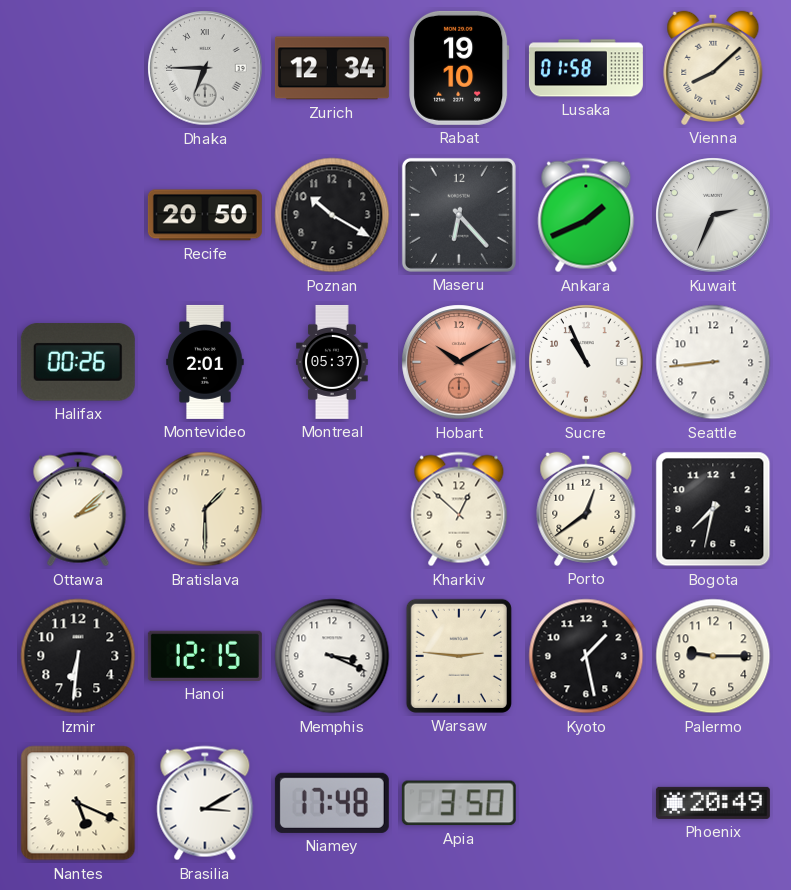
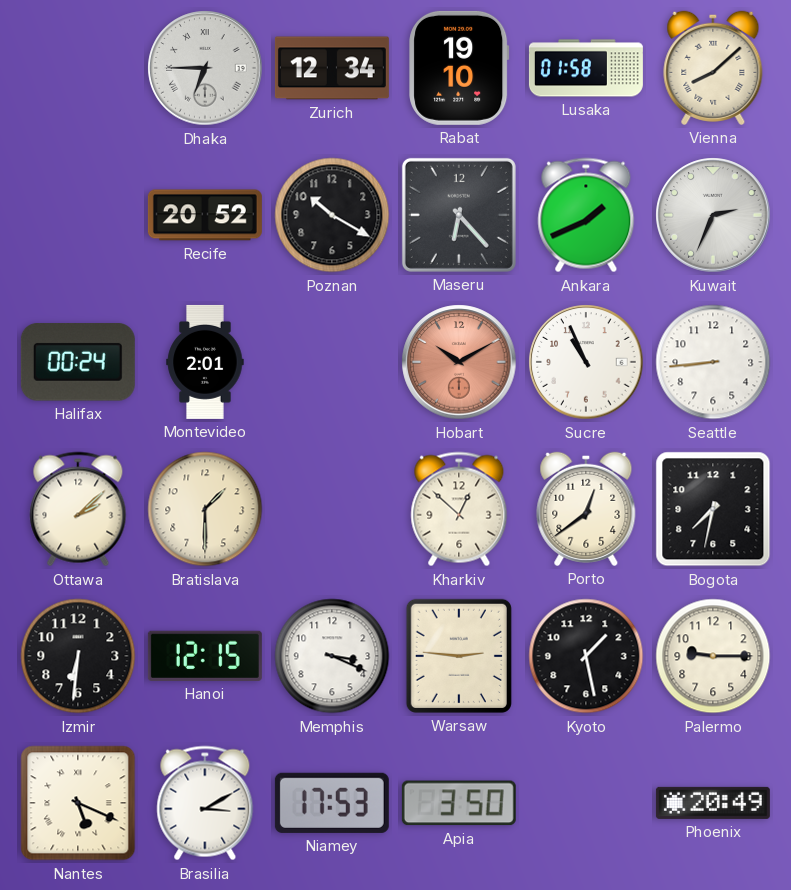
Recife: 20:50 -> 20:52
Halifax: 00:26 -> 00:24
Montreal: 05:37 -> none
Niamey: 17:48 -> 17:53
